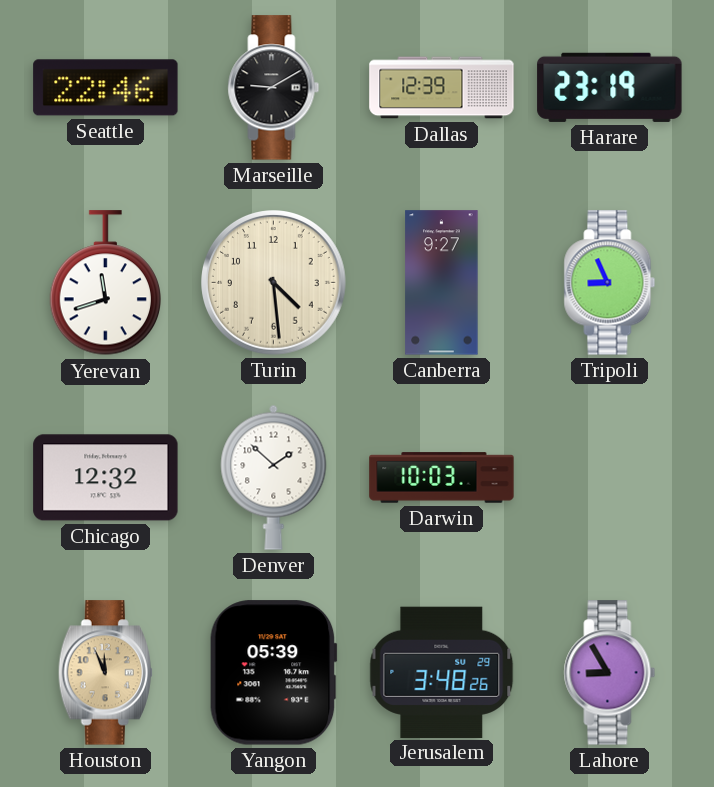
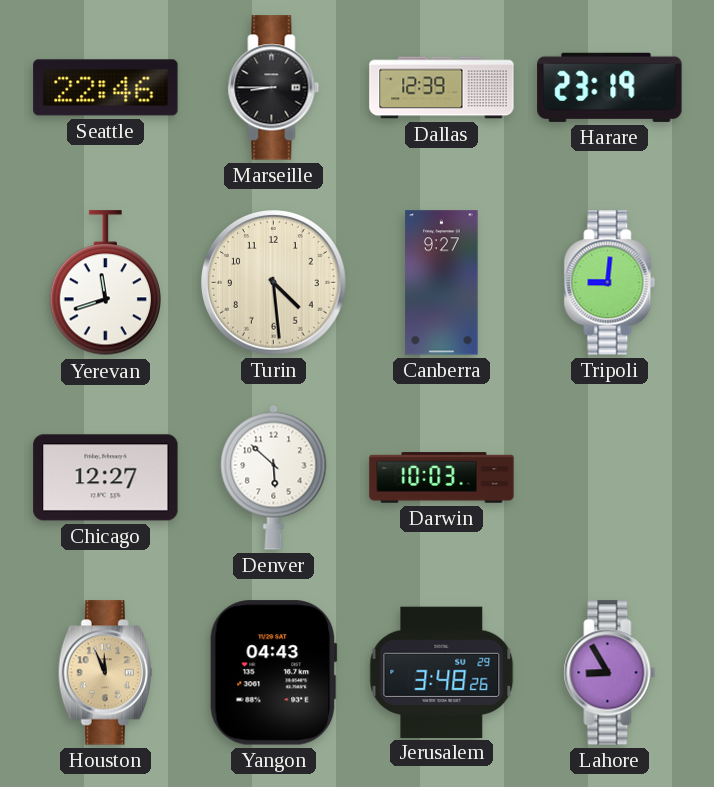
Marseille: 9:10 -> 8:45
Tripoli: 8:56 -> 9:01
Chicago: 12:32 -> 12:27
Denver: 1:52 -> 5:52
Yangon: 05:39 -> 04:43
